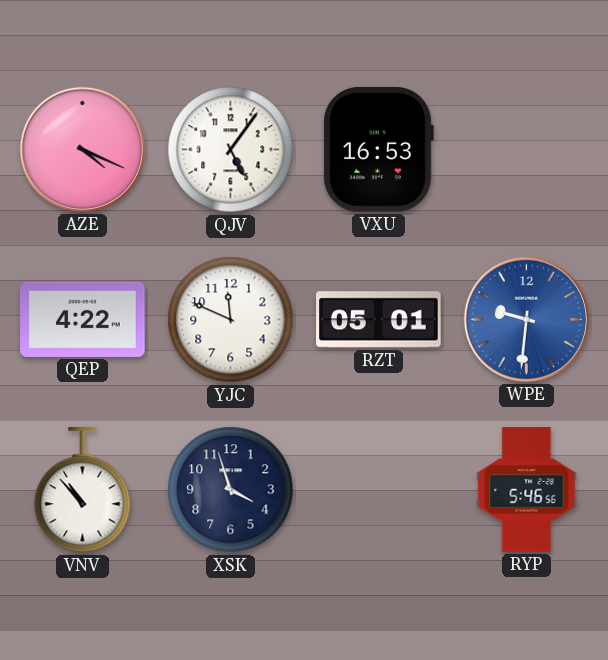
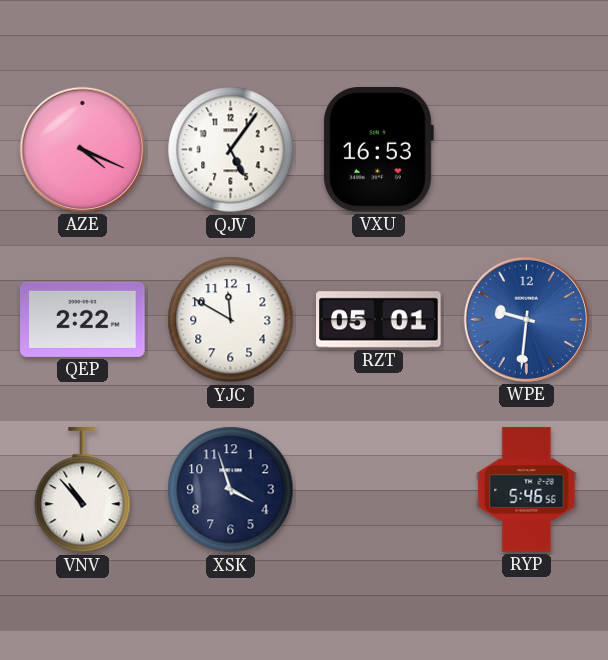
QEP: 4:22 -> 2:22
YJC: 11:49 -> 11:50
